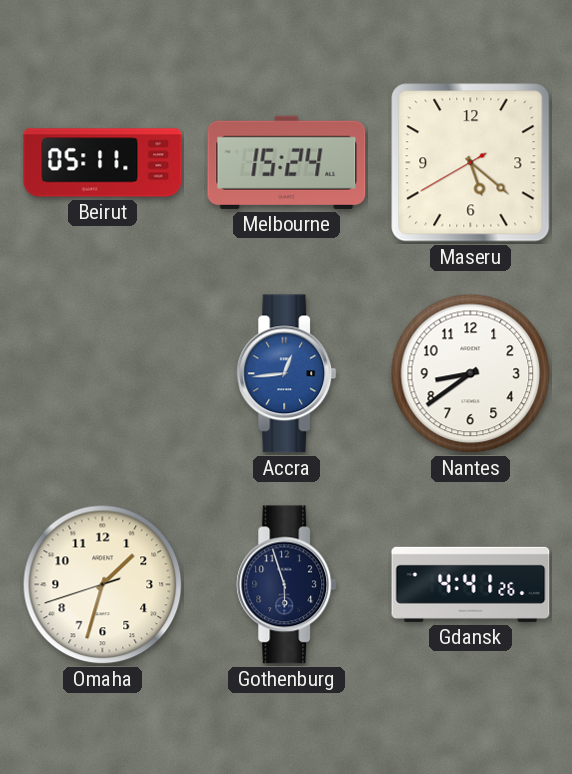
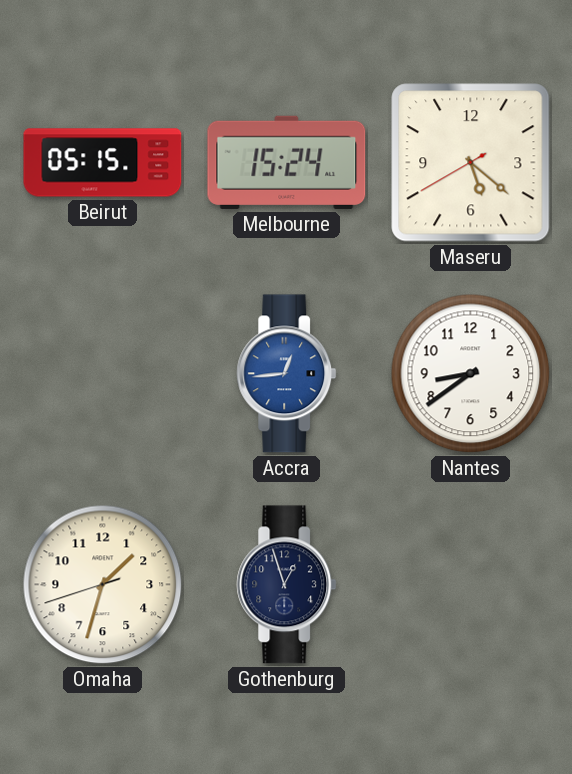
Beirut: 05:11 -> 05:15
Gothenburg: 5:57 -> 12:57
Gdansk: 4:41 -> none
